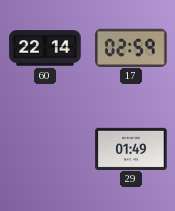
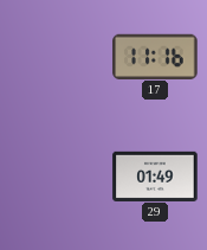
60: 22:14 -> none
17: 02:59 -> 11:16
